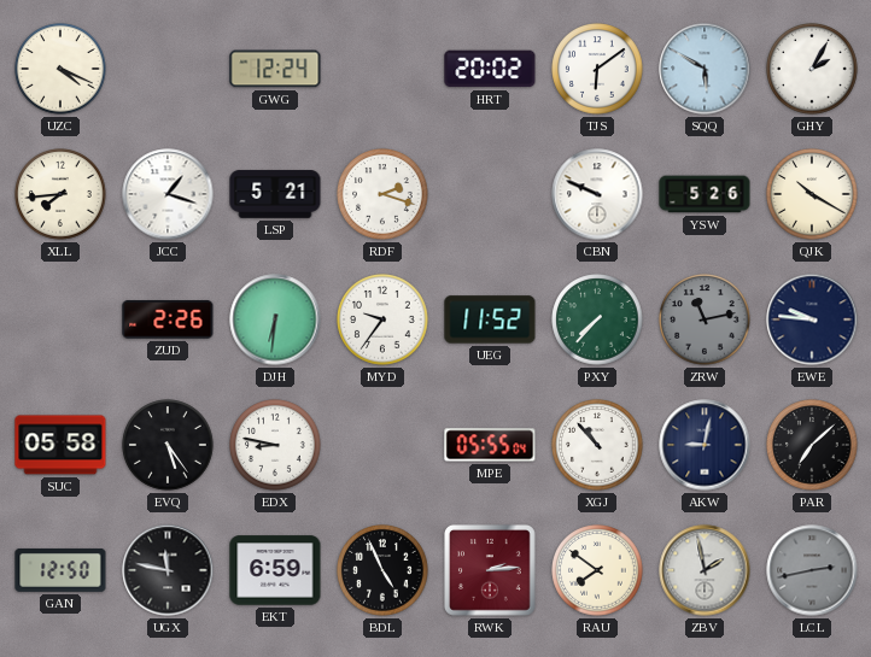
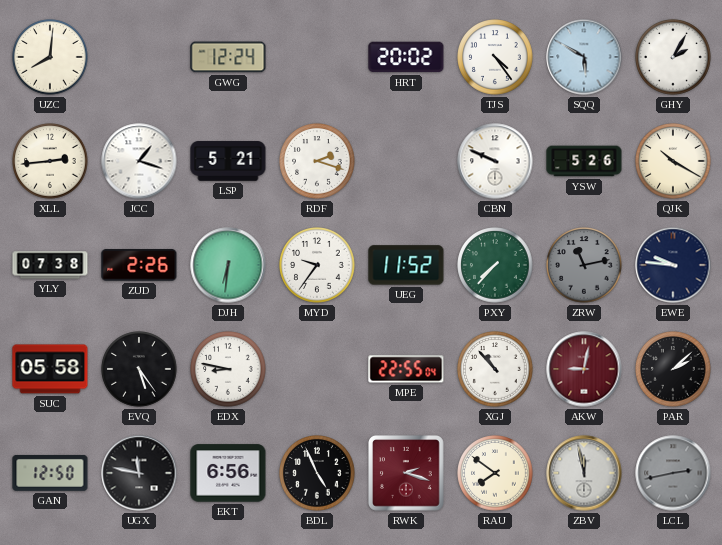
UZC: 4:19 -> 8:01
TJS: 6:09 -> 4:24
XLL: 7:44 -> 2:44
YLY: none -> 07:38
MPE: 05:55 -> 22:55
AKW dial: navy -> burgundy
PAR: 7:08 -> 2:08
EKT: 6:59 -> 6:56
RWK: 2:14 -> 2:18
ZBV: 1:58 -> 11:58
